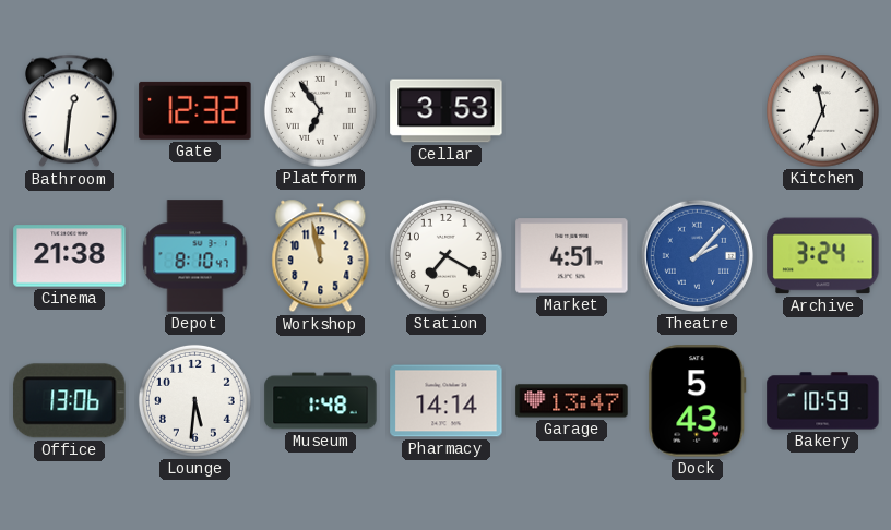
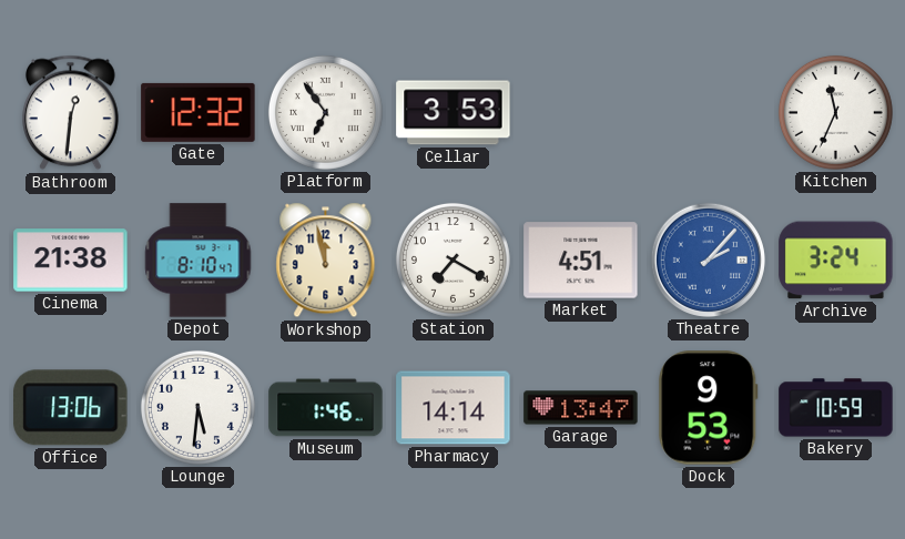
Museum: 1:48 -> 1:46
Dock: 5:43 -> 9:53
